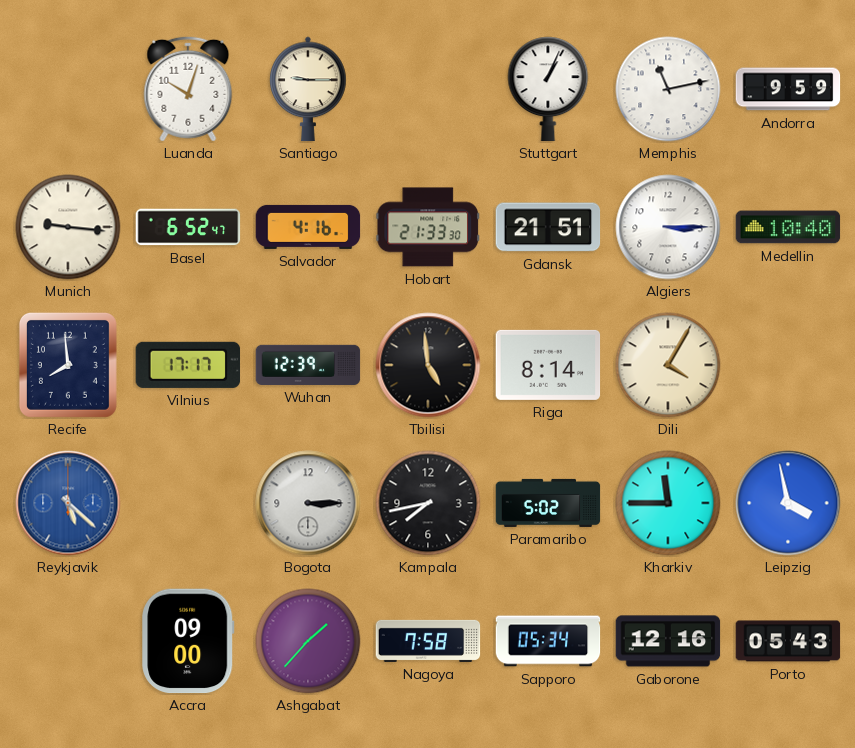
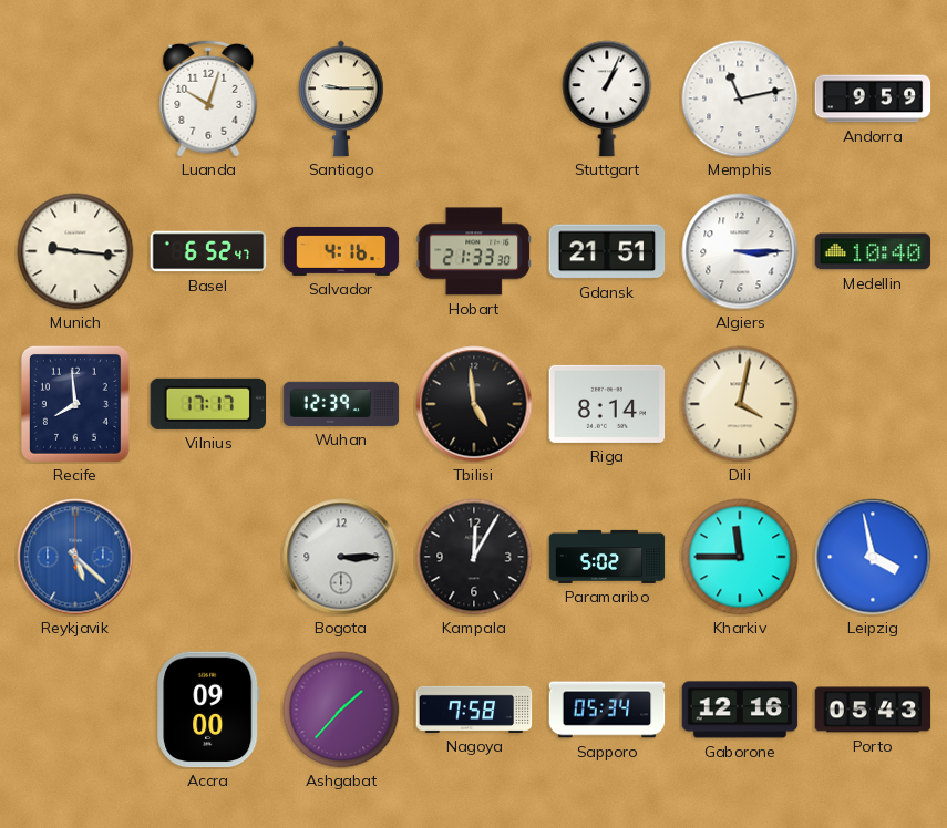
Dili: 4:05 -> 4:02
Kampala: 7:43 -> 12:05
